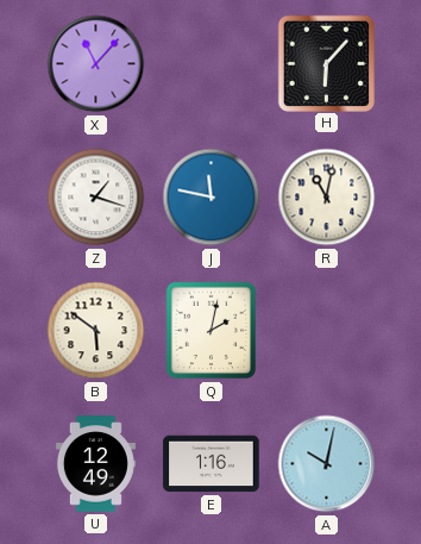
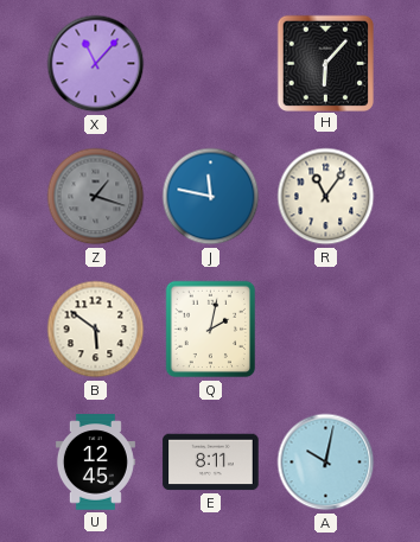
Z dial: white -> grey
R: 11:02 -> 11:06
U: 12:49 -> 12:45
E: 1:16 -> 8:11
